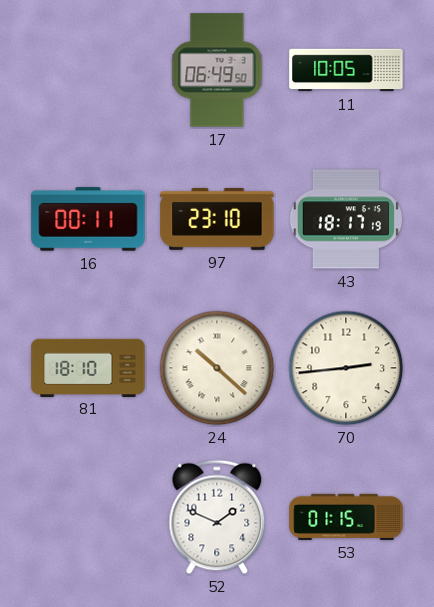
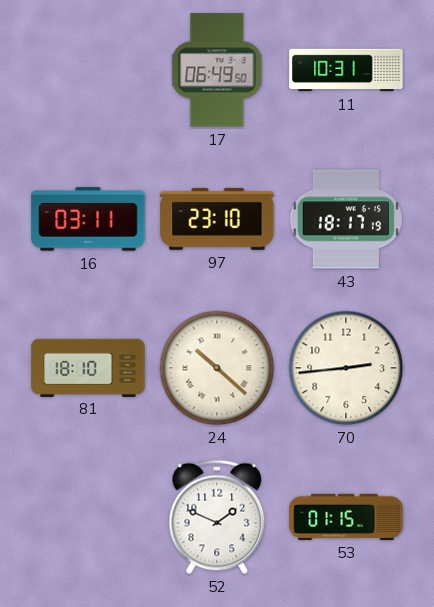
11: 10:05 -> 10:31
16: 00:11 -> 03:11
